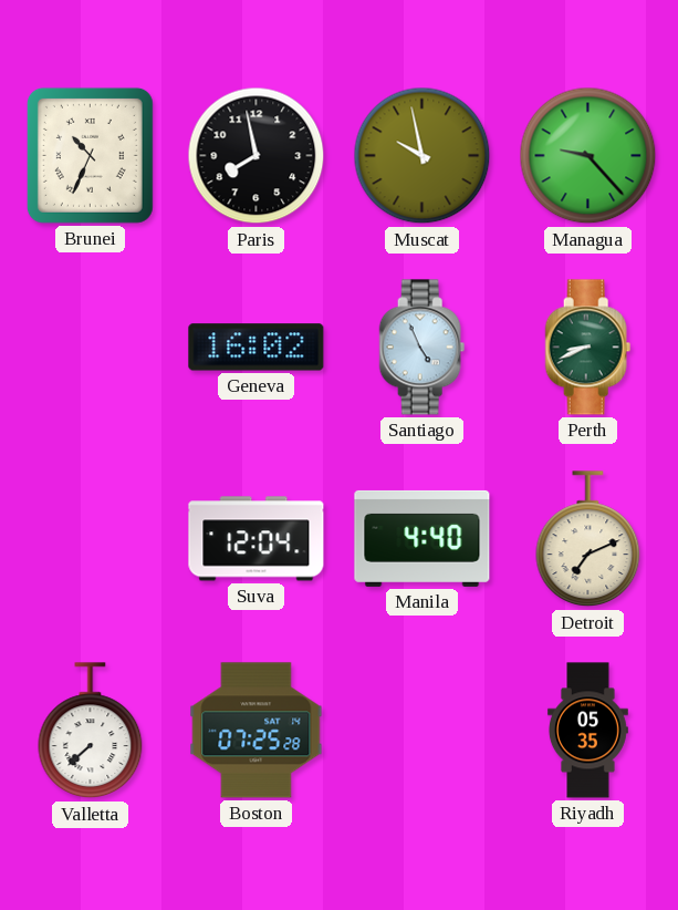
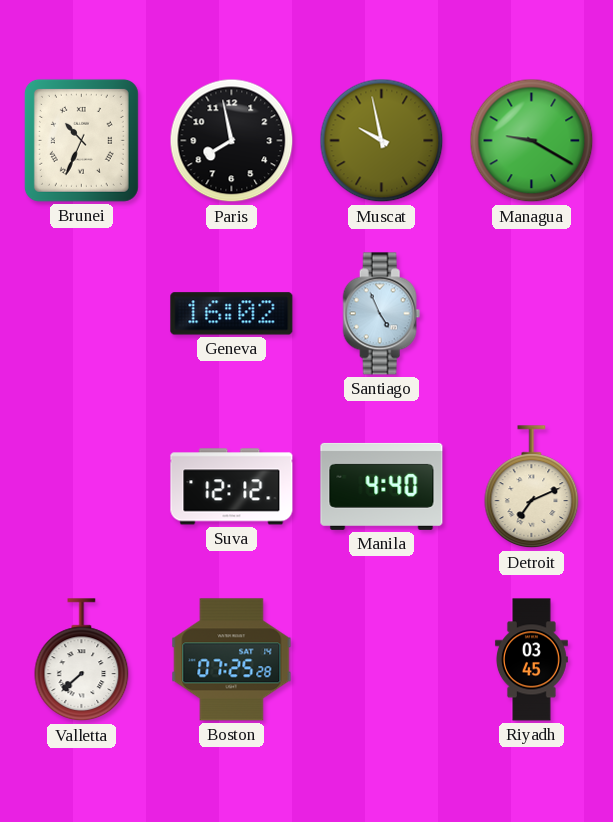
Managua: 9:23 -> 9:20
Perth: 8:41 -> none
Suva: 12:04 -> 12:12
Riyadh: 05:35 -> 03:45
